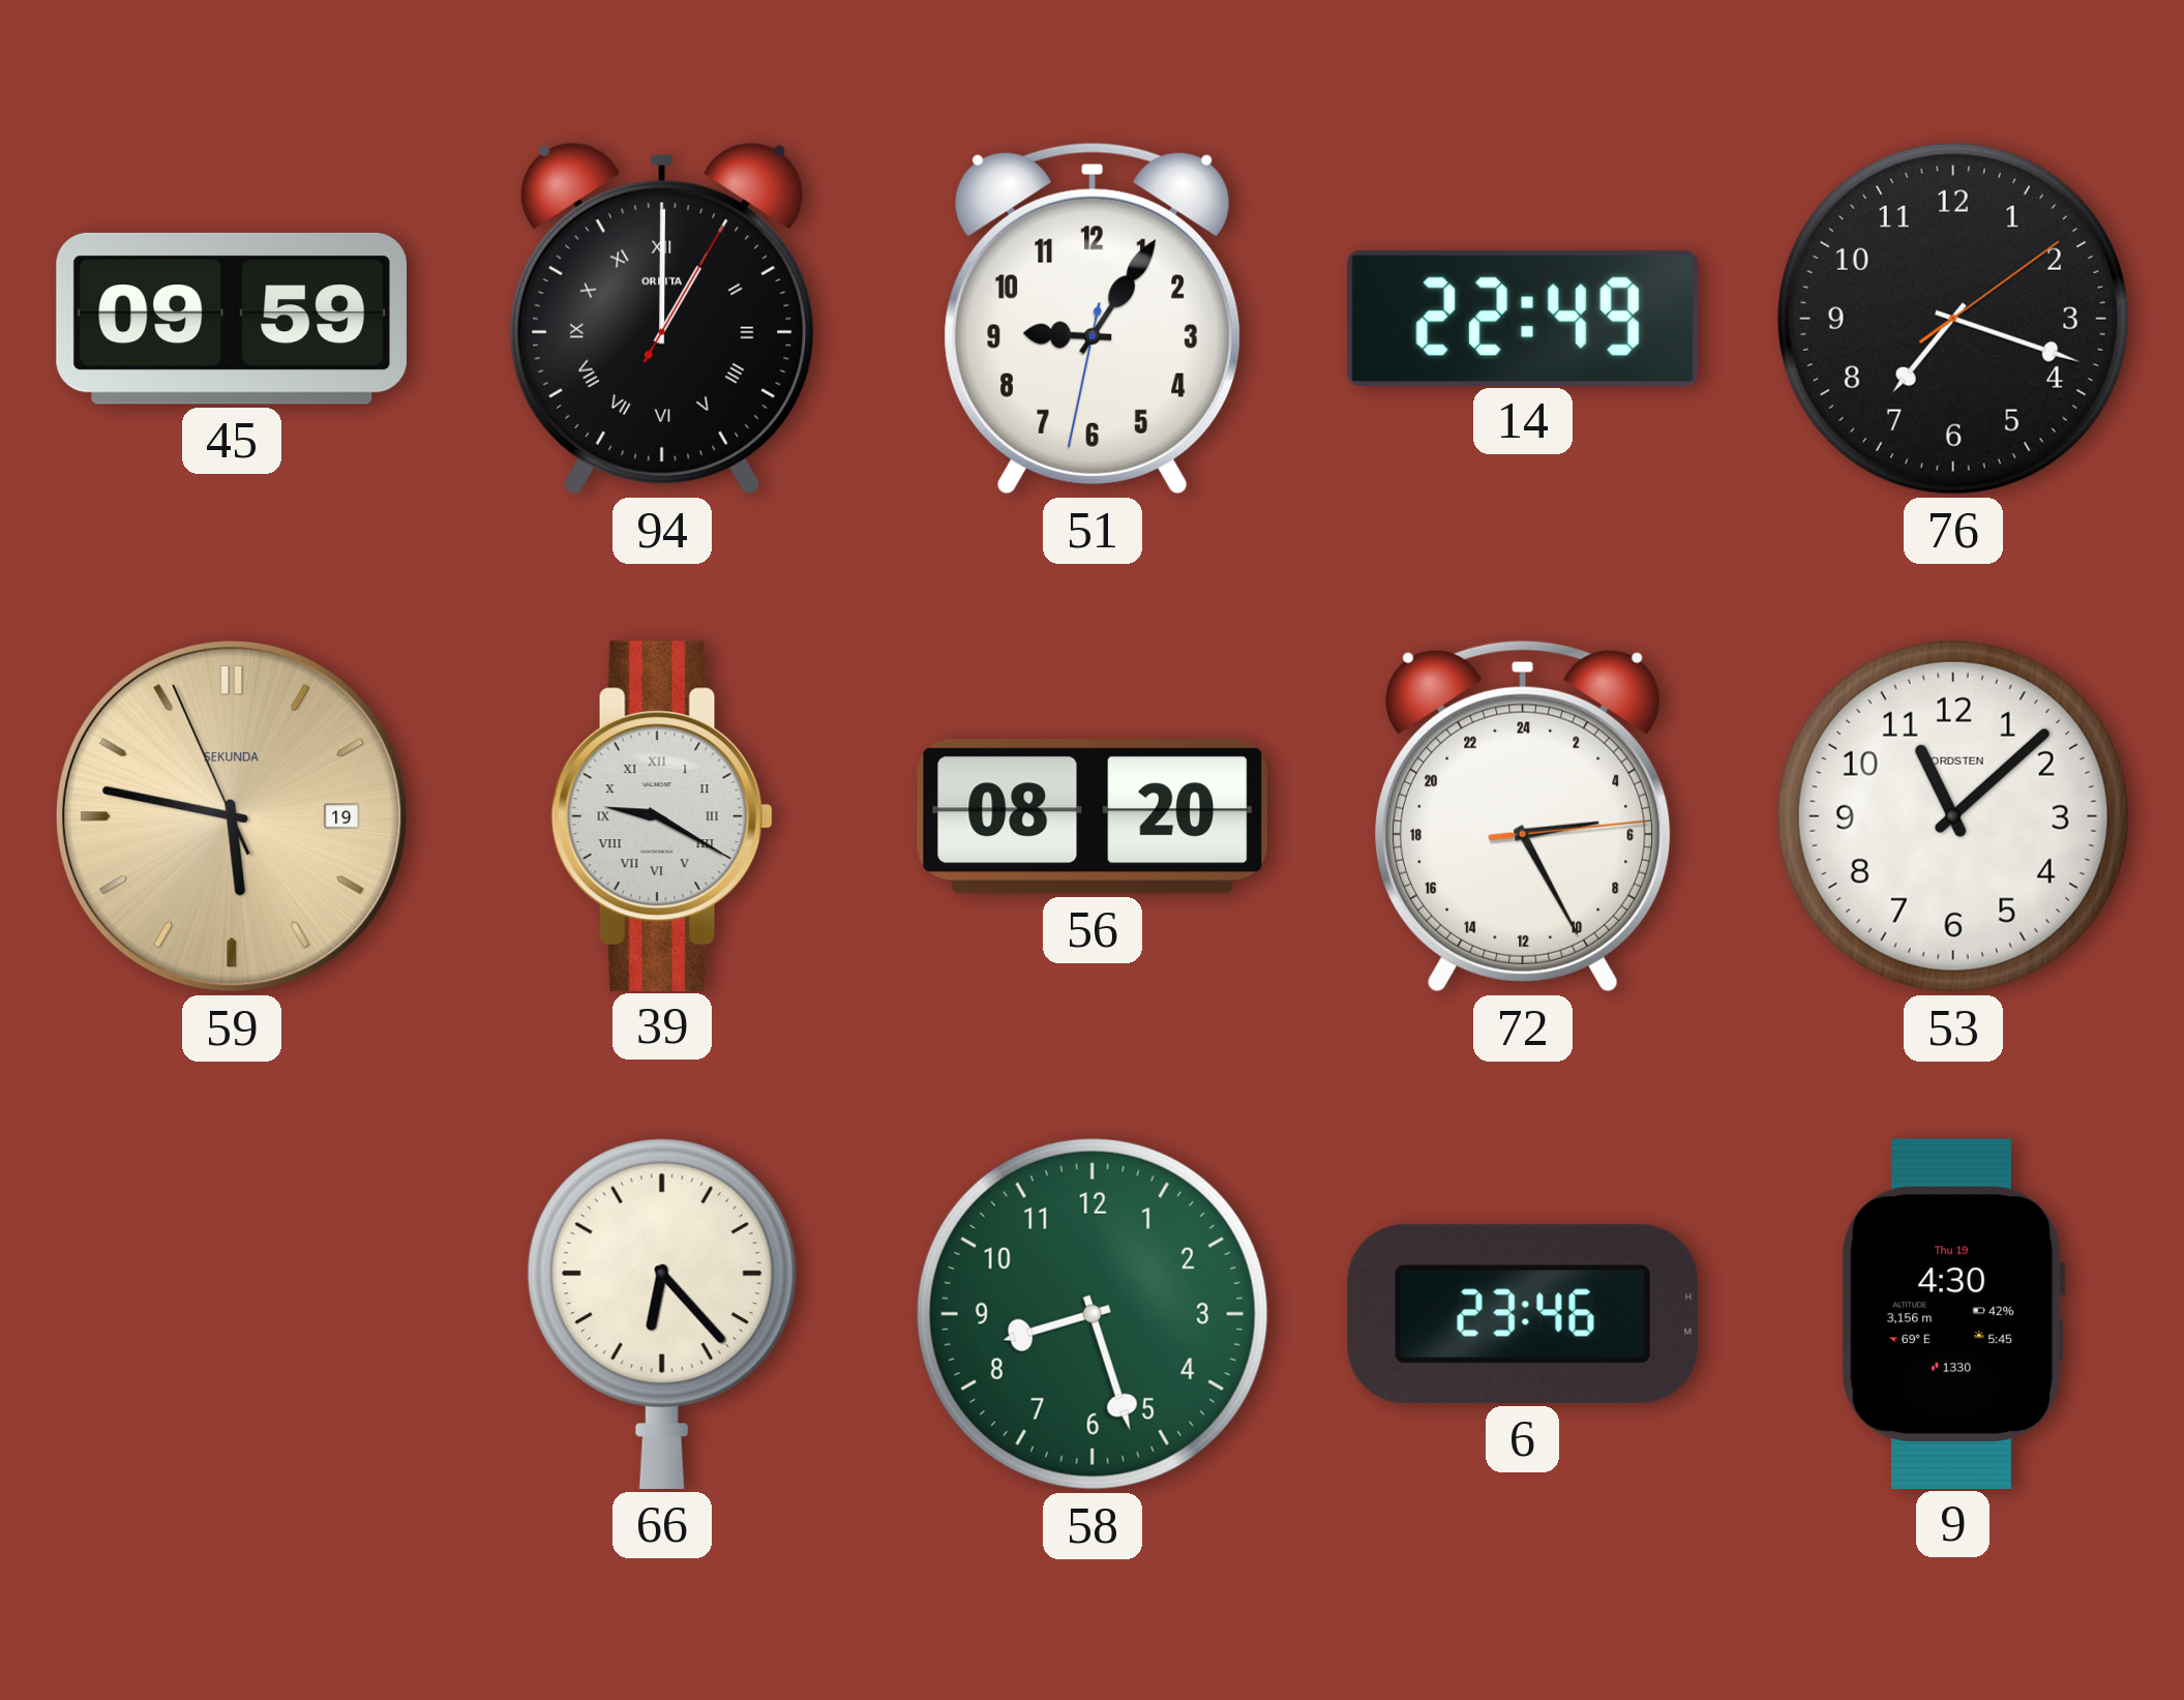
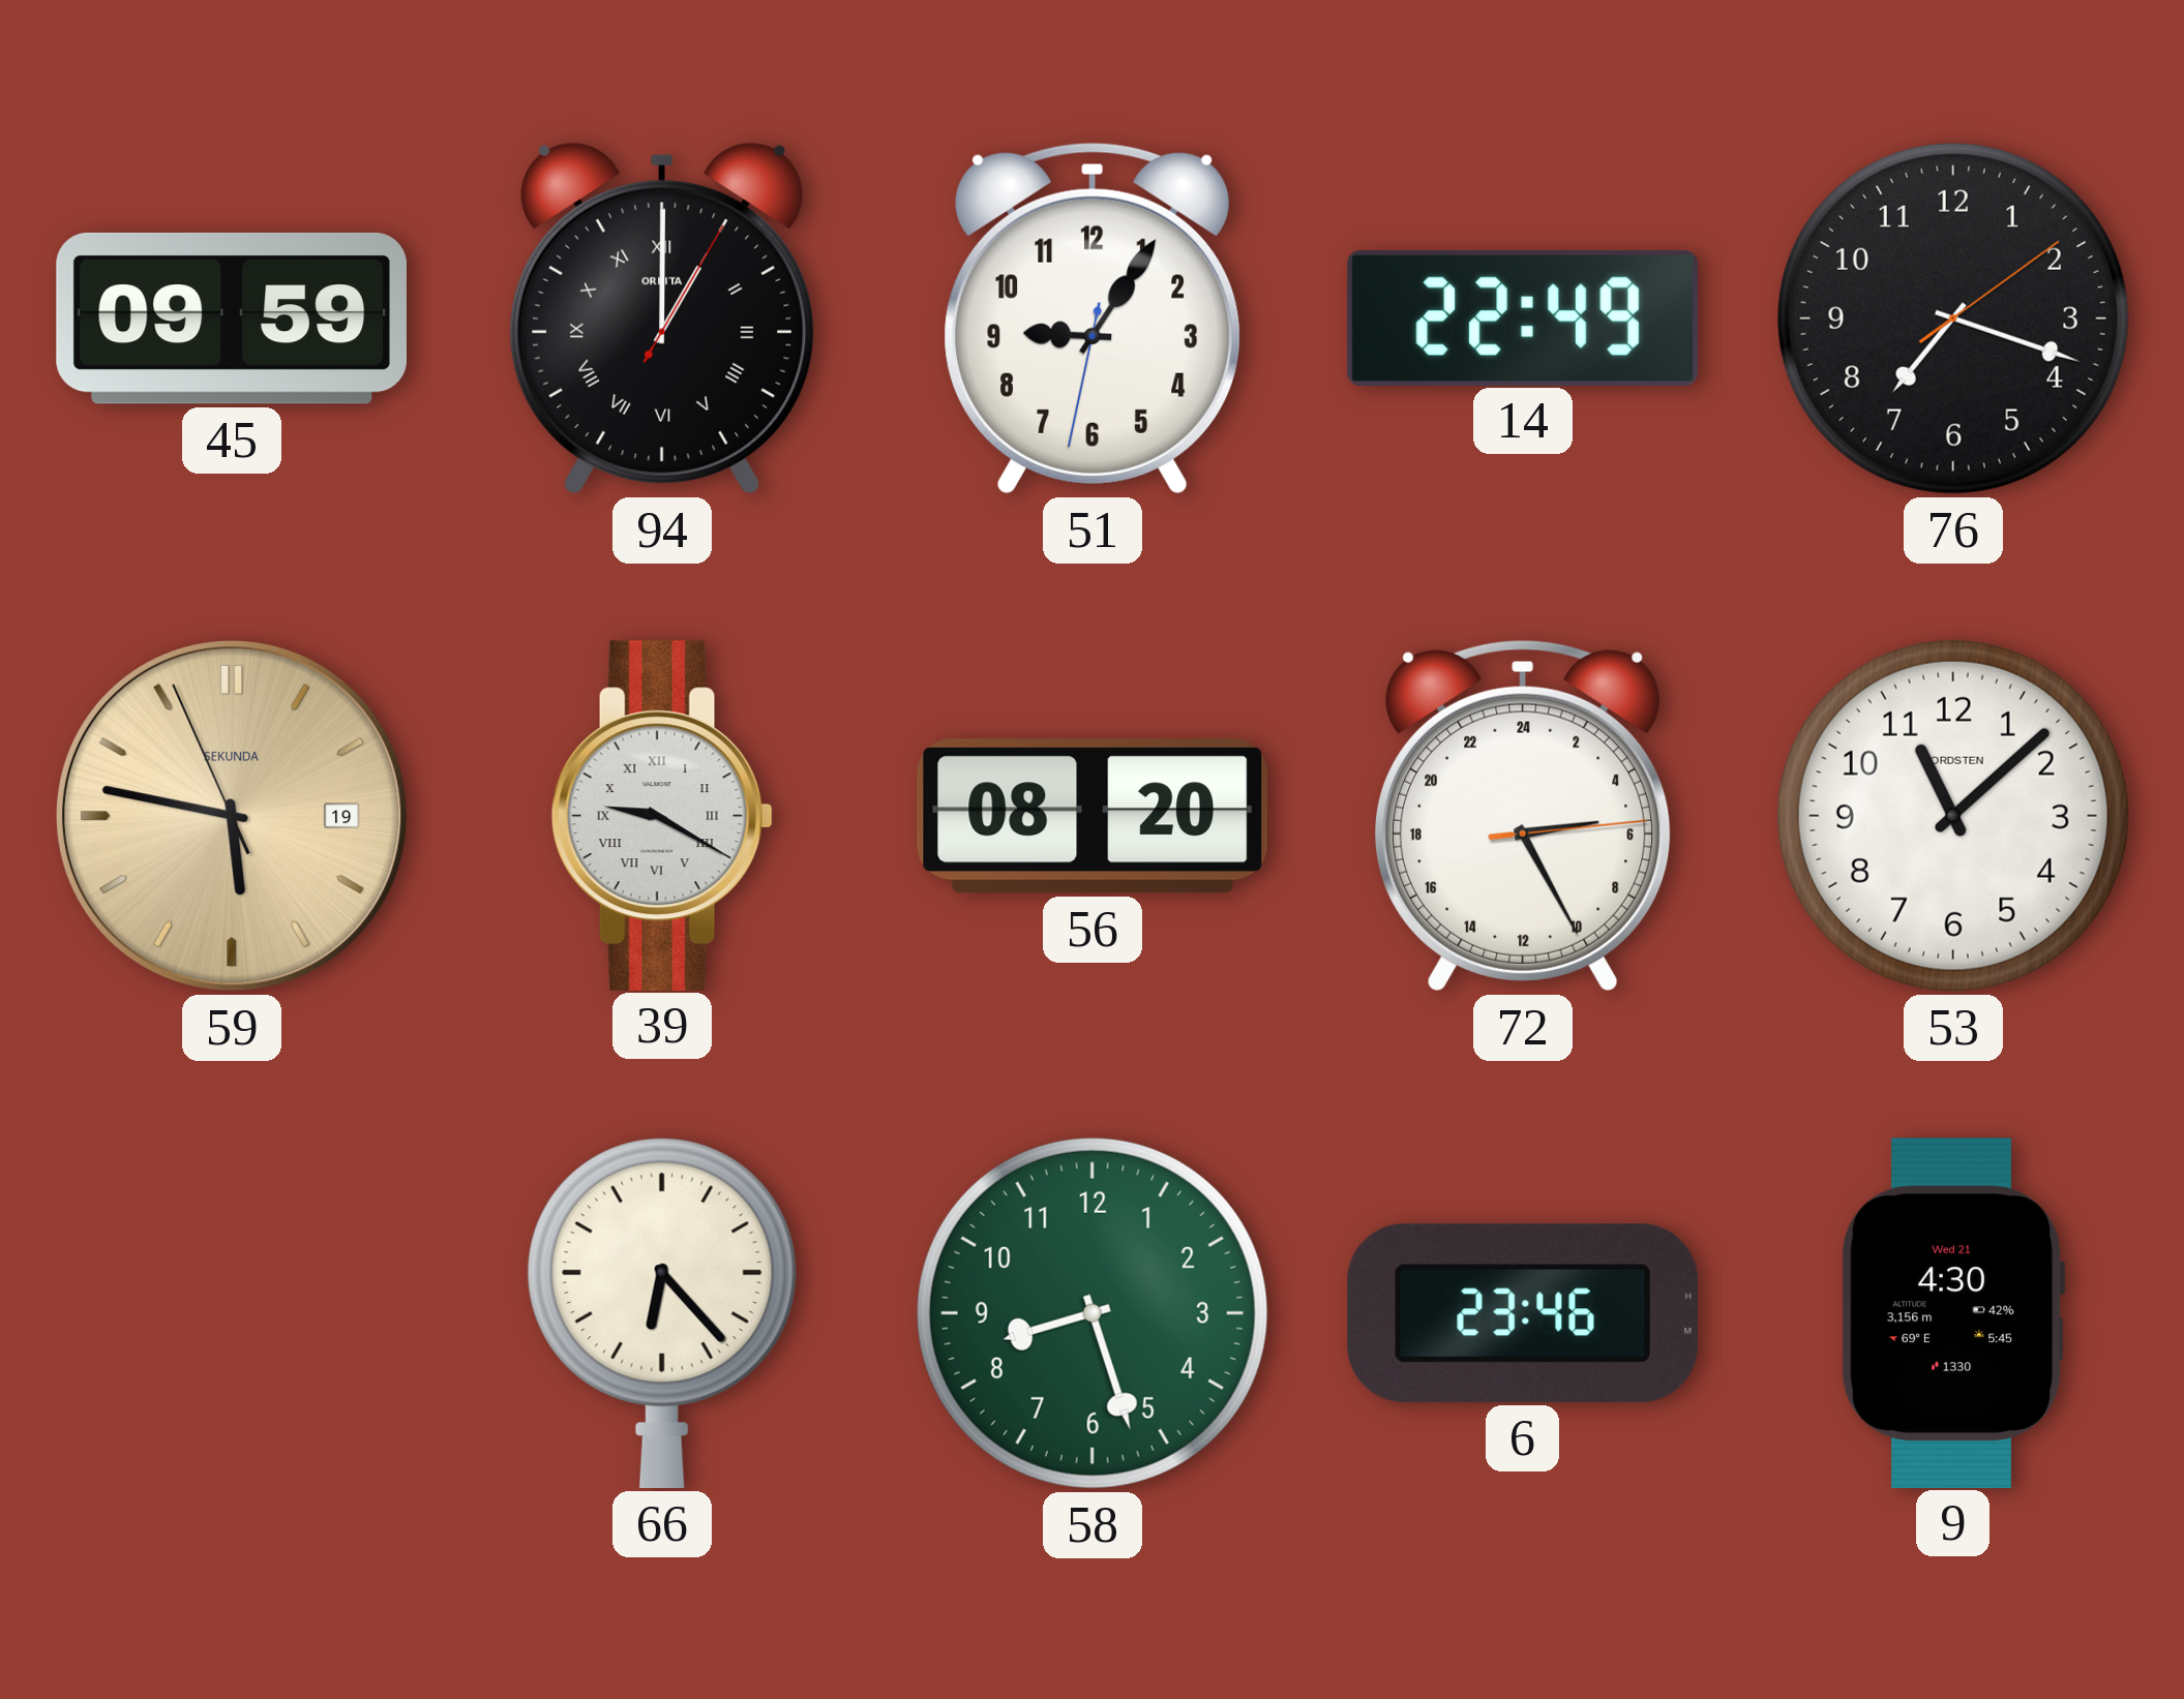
9 date: Thu 19 -> Wed 21
